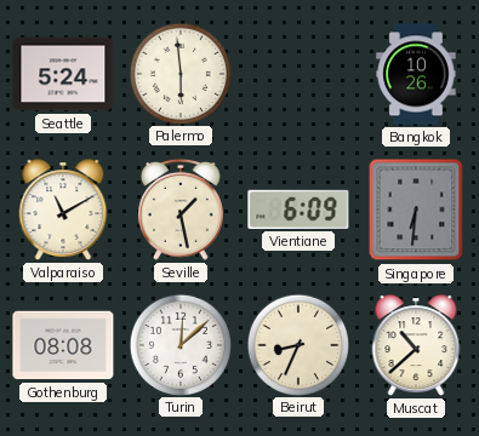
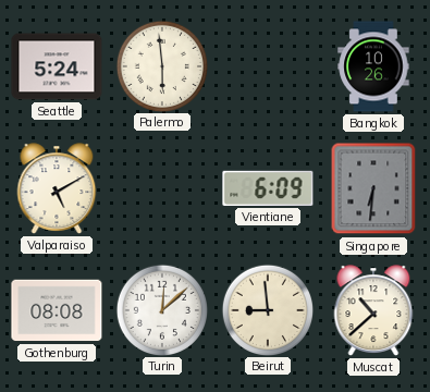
Valparaiso: 11:10 -> 5:10
Seville: 1:28 -> none
Beirut: 8:34 -> 8:59
